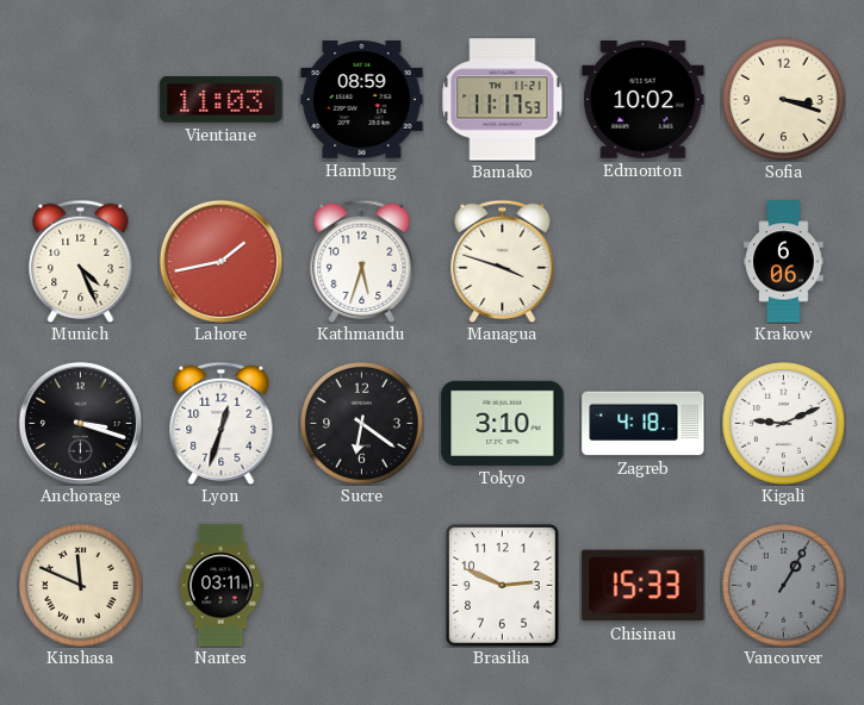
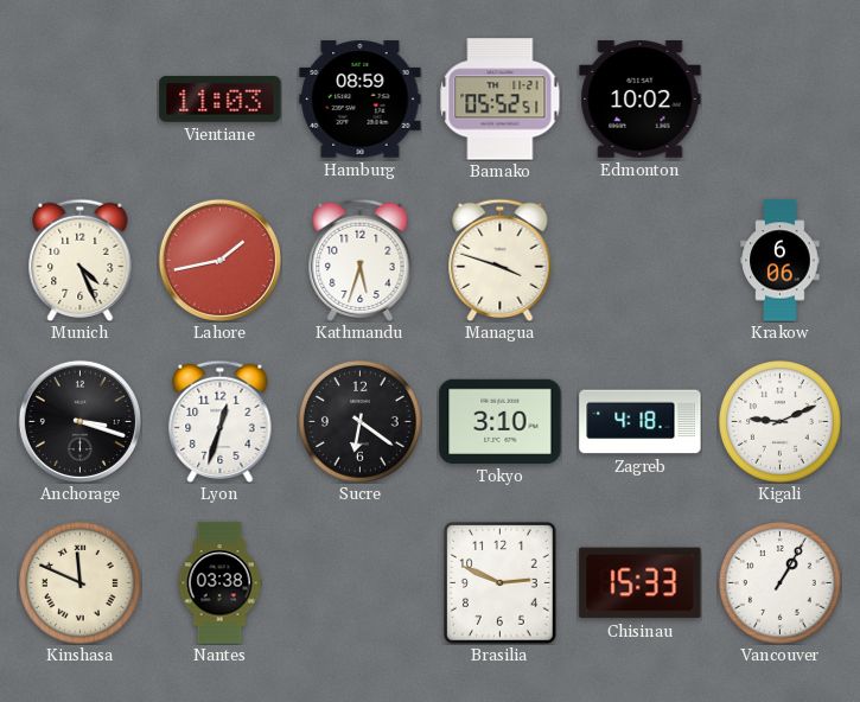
Bamako: 11:17 -> 05:52
Sofia: 3:18 -> none
Nantes: 03:11 -> 03:38
Vancouver dial: grey -> white
